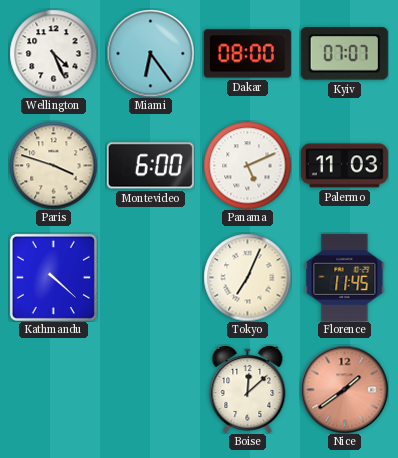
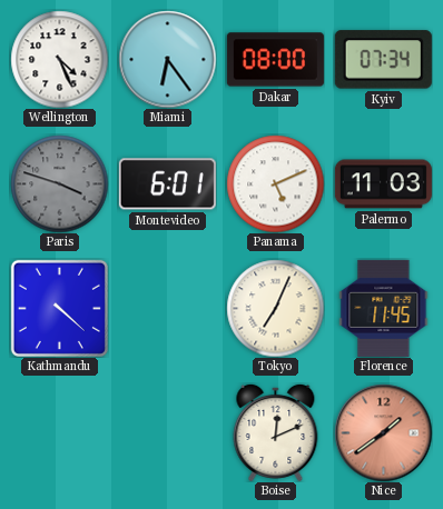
Kyiv: 07:07 -> 07:34
Paris dial: cream -> grey
Montevideo: 6:00 -> 6:01
Boise: 12:08 -> 12:11
